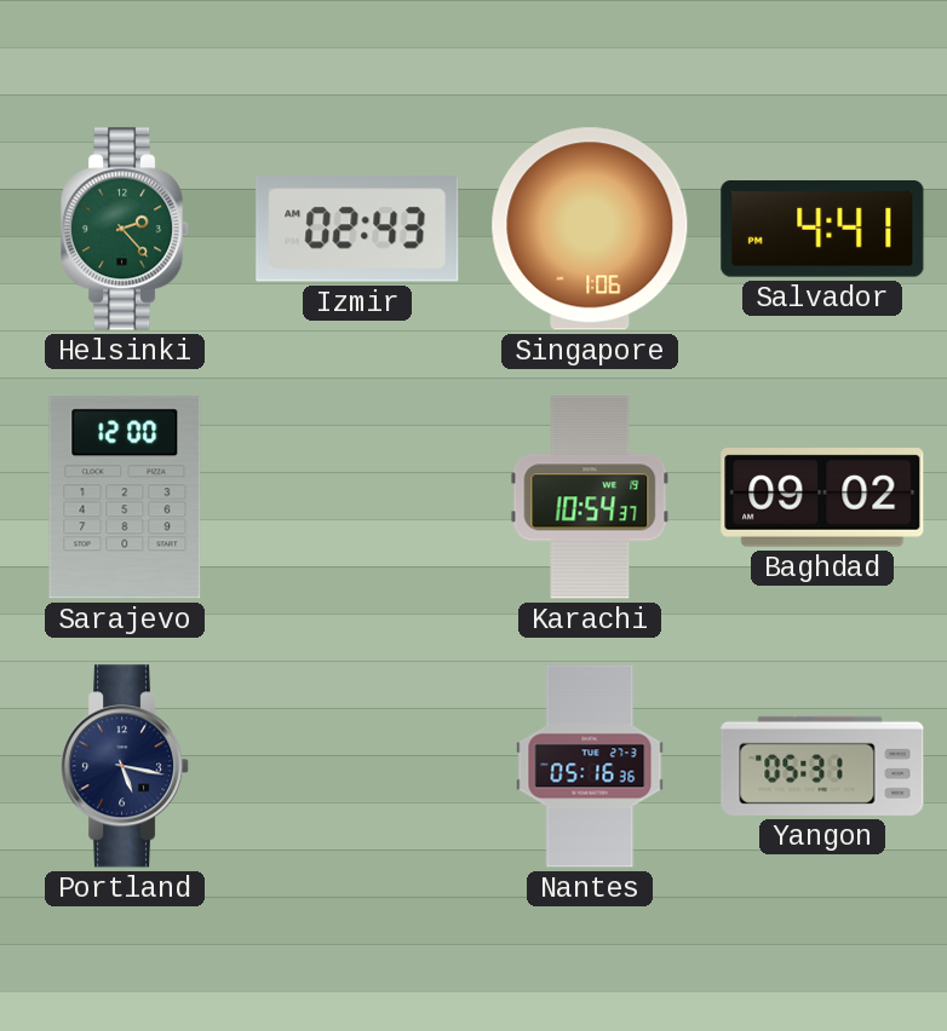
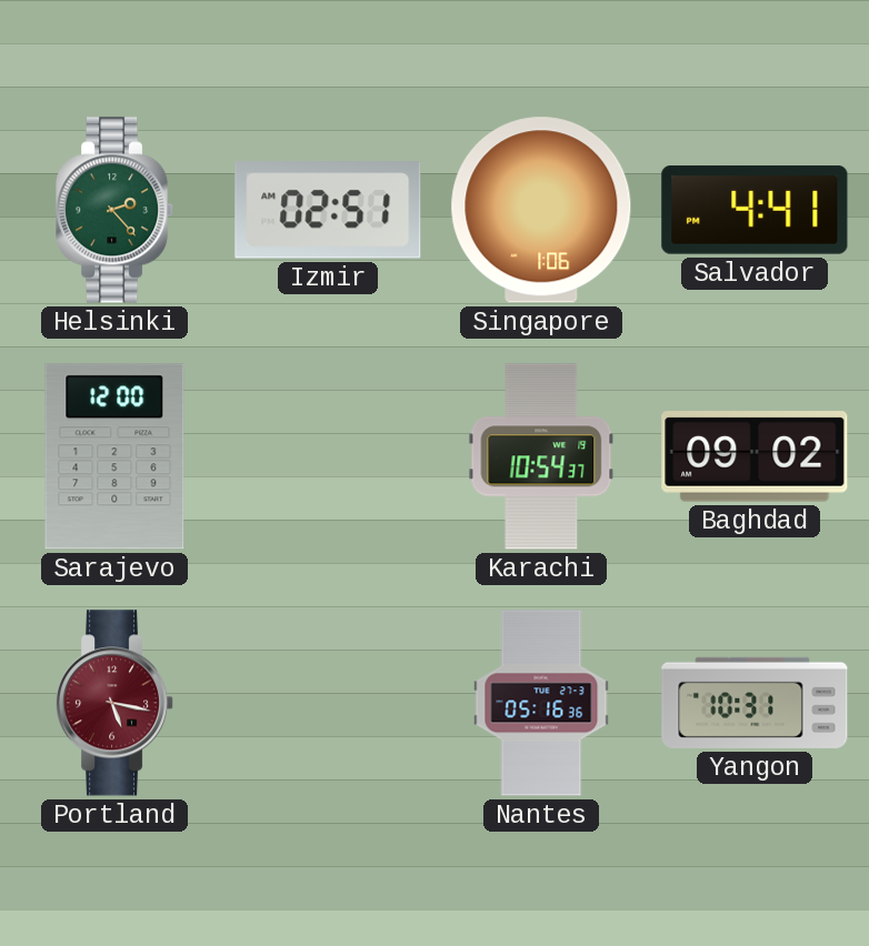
Izmir: 02:43 -> 02:51
Portland dial: navy -> burgundy
Yangon: 05:31 -> 10:31
